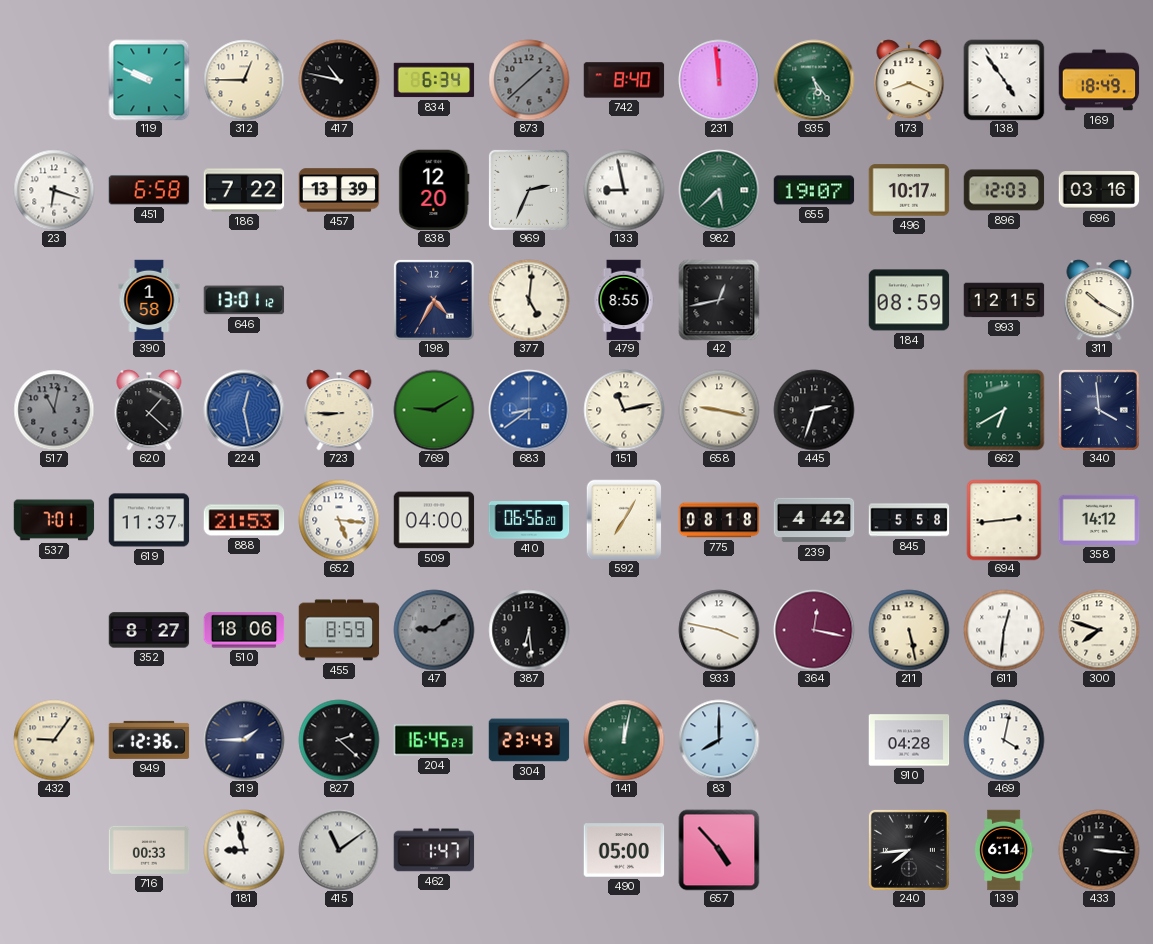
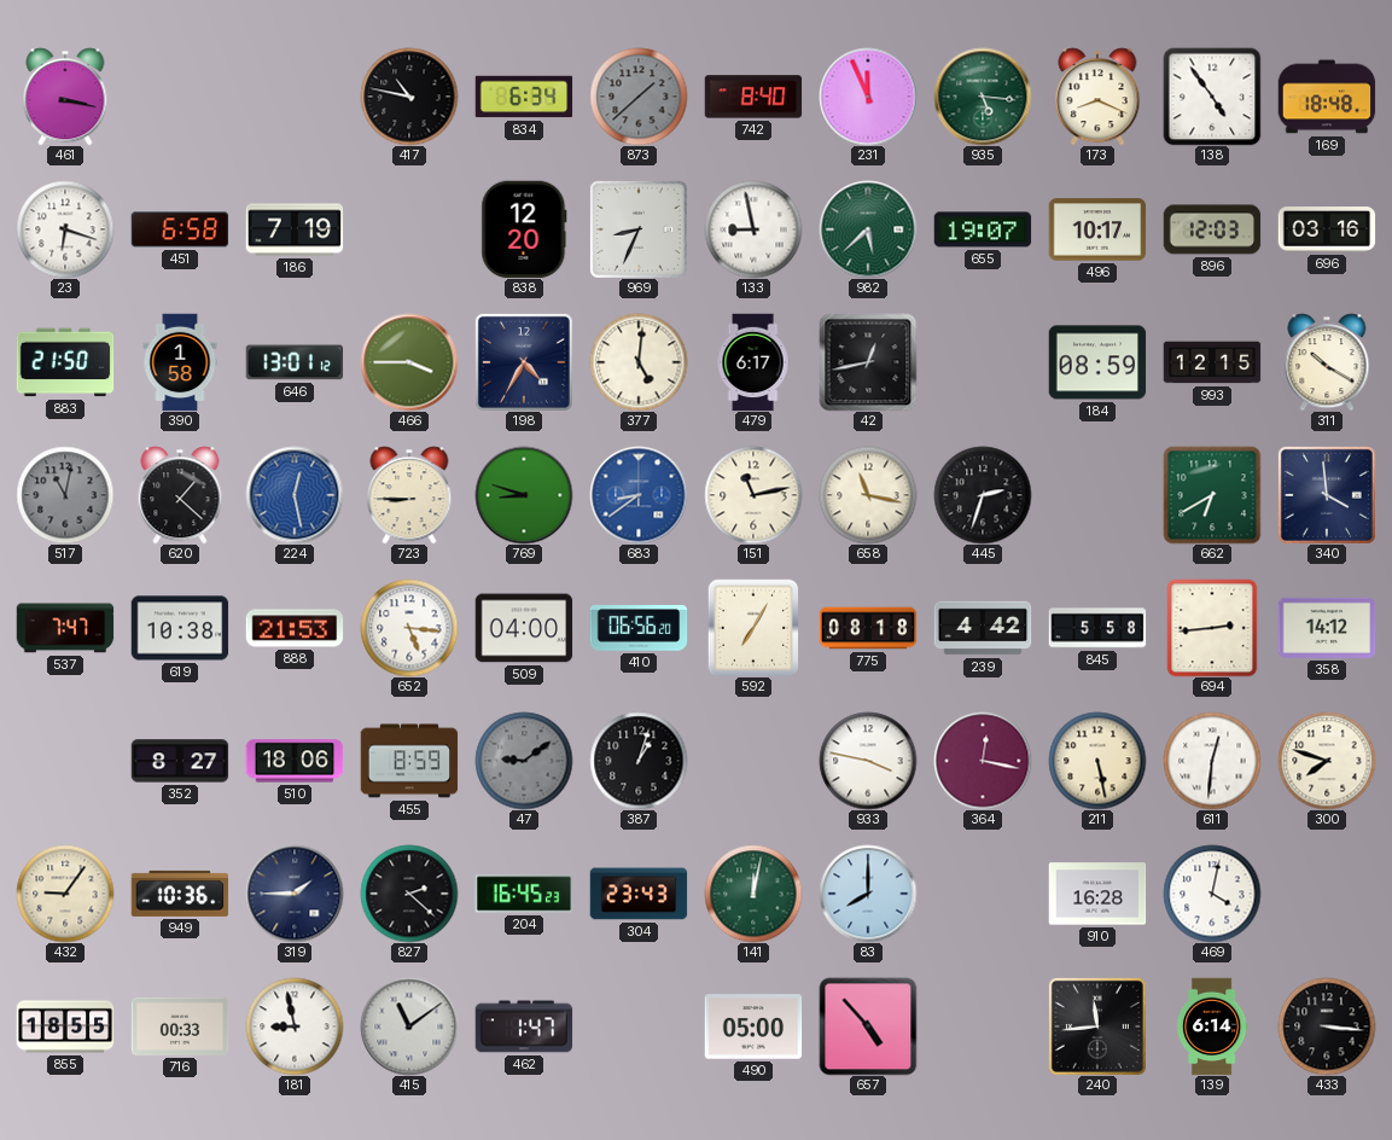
461: none -> 3:17
119: 9:49 -> none
312: 12:45 -> none
231: 11:59 -> 11:56
935: 5:24 -> 5:16
169: 18:49 -> 18:48
186: 7:22 -> 7:19
457: 13:39 -> none
969: 2:34 -> 8:34
883: none -> 21:50
466: none -> 3:45
479: 8:55 -> 6:17
769: 9:10 -> 8:48
658: 9:17 -> 11:17
537: 7:01 -> 7:47
619: 11:37 -> 10:38
387: 6:29 -> 1:03
949: 12:36 -> 10:36
910: 04:28 -> 16:28
855: none -> 18:55
240: 7:44 -> 11:44
